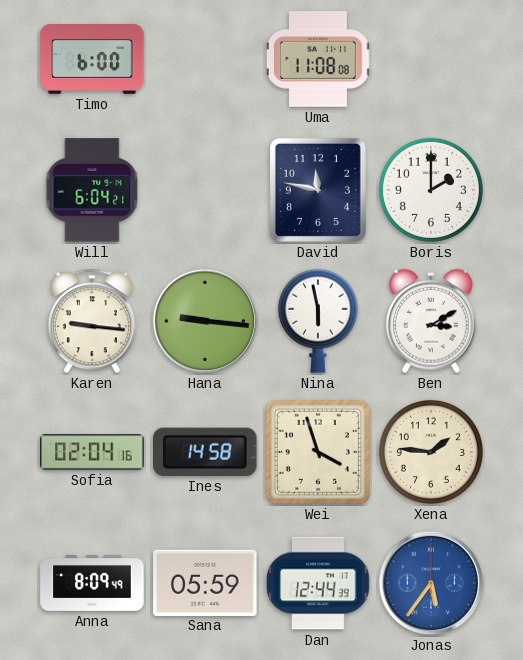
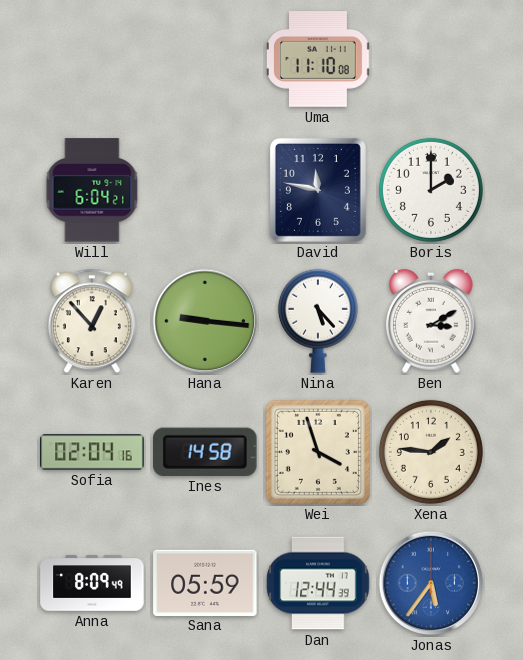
Timo: 6:00 -> none
Uma: 11:08 -> 11:10
Karen: 9:16 -> 12:53
Nina: 5:58 -> 5:23
